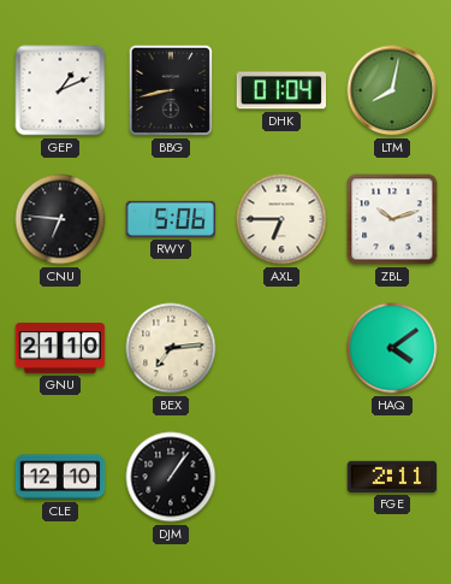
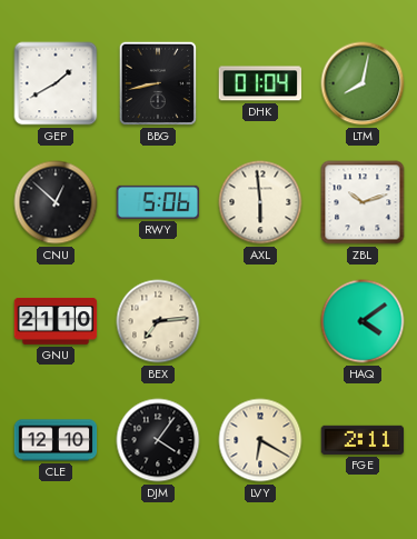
GEP: 1:11 -> 1:40
CNU: 6:46 -> 12:52
AXL: 6:45 -> 5:59
DJM: 1:06 -> 4:06
LVY: none -> 6:20
